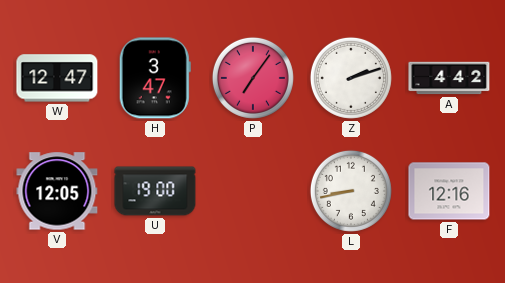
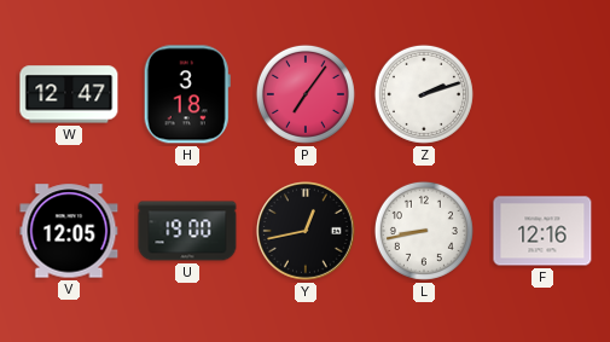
H: 3:47 -> 3:18
A: 4:42 -> none
Y: none -> 12:43
